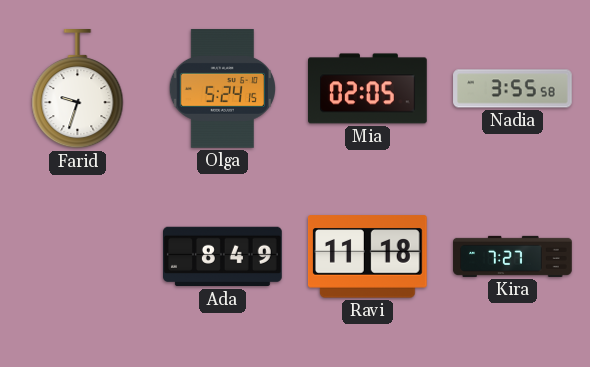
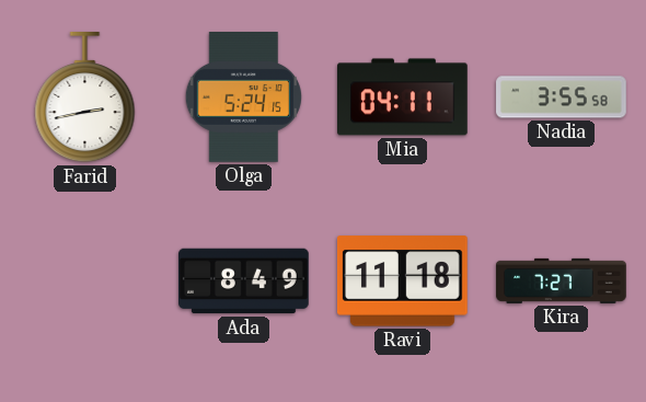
Farid: 9:33 -> 2:43
Mia: 02:05 -> 04:11
